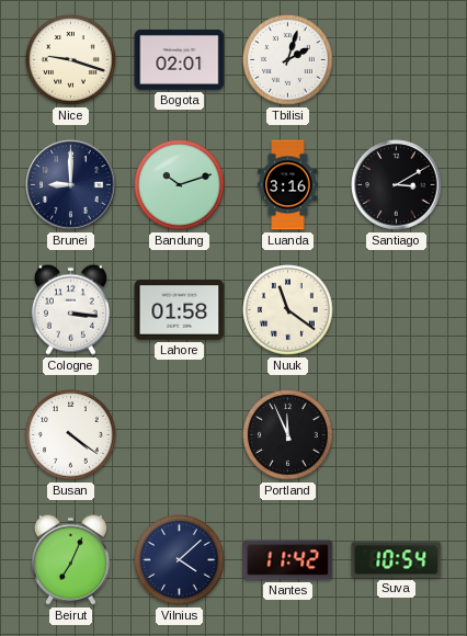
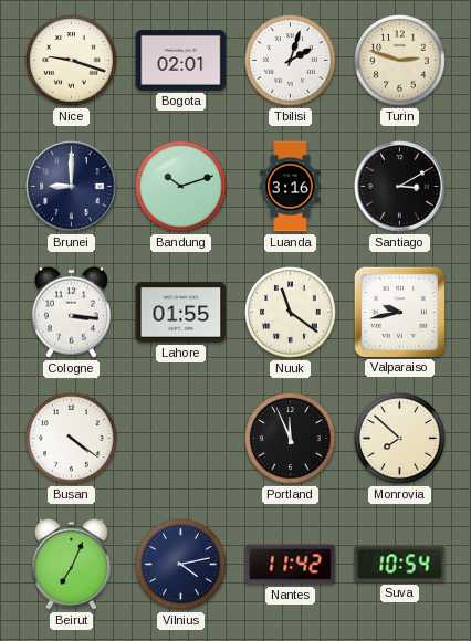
Turin: none -> 2:48
Lahore: 01:58 -> 01:55
Valparaiso: none -> 9:43
Monrovia: none -> 7:52
Vilnius: 4:08 -> 4:13
